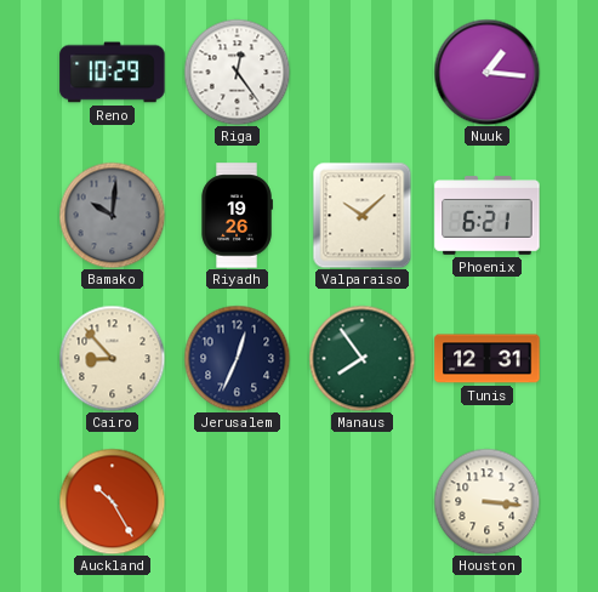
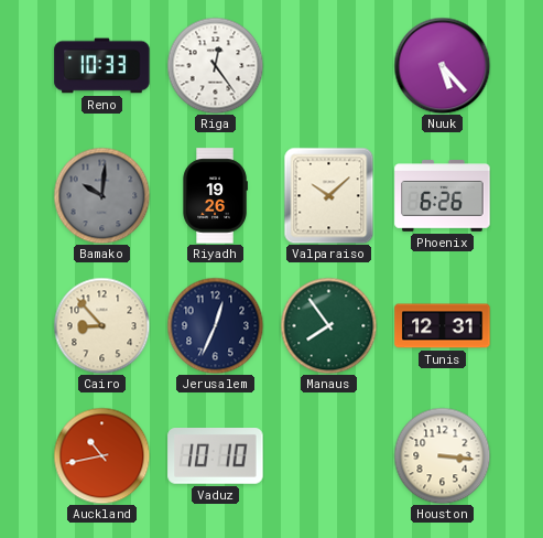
Reno: 10:29 -> 10:33
Nuuk: 1:16 -> 5:23
Phoenix: 6:21 -> 6:26
Auckland: 10:25 -> 10:43
Vaduz: none -> 10:10
